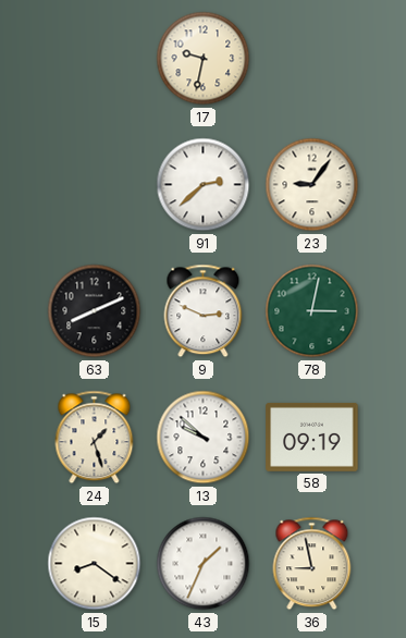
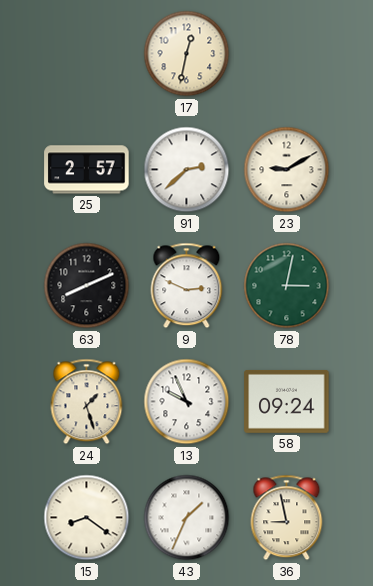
17: 9:32 -> 12:32
25: none -> 2:57
23: 9:06 -> 9:10
13: 9:52 -> 9:56
58: 09:19 -> 09:24
